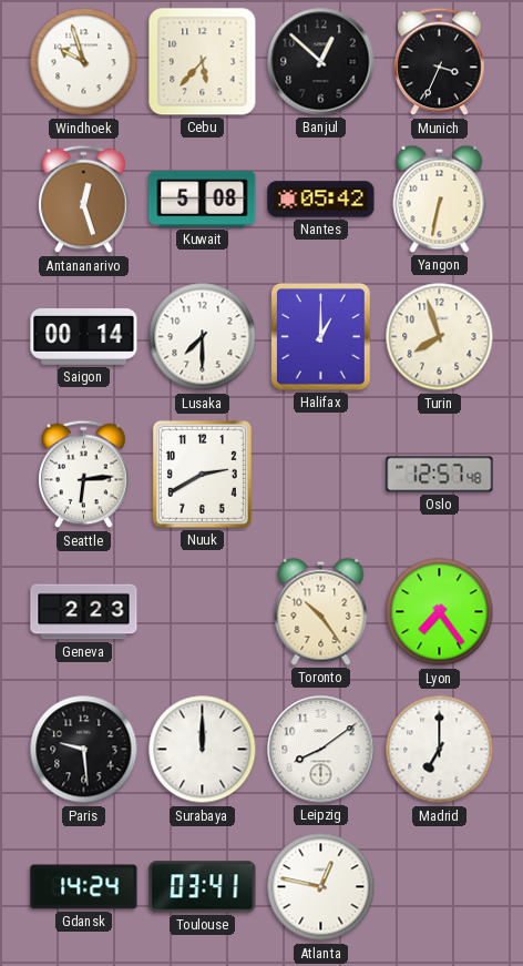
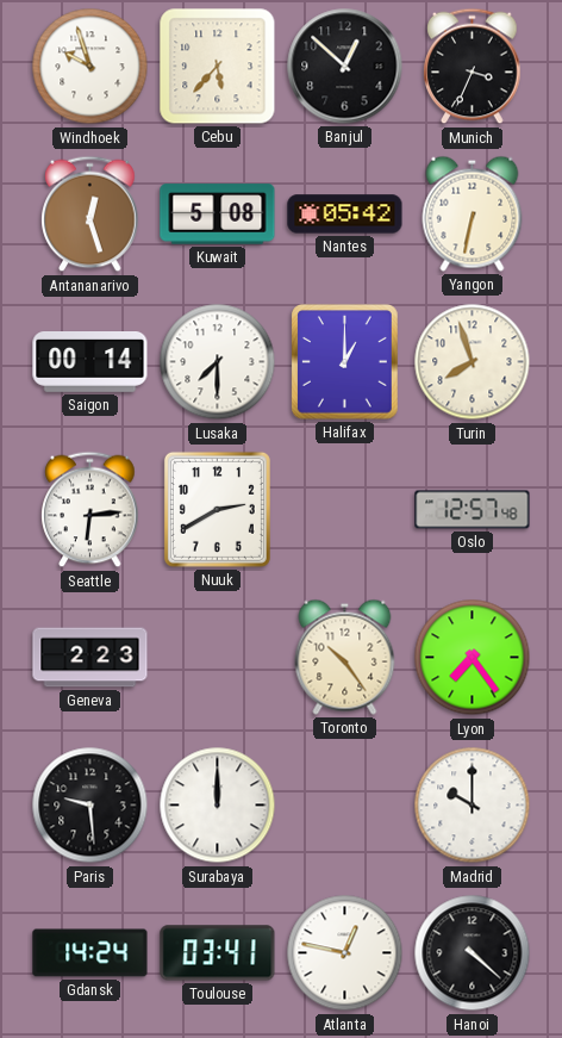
Leipzig: 8:09 -> none
Madrid: 7:00 -> 10:00
Hanoi: none -> 4:22
